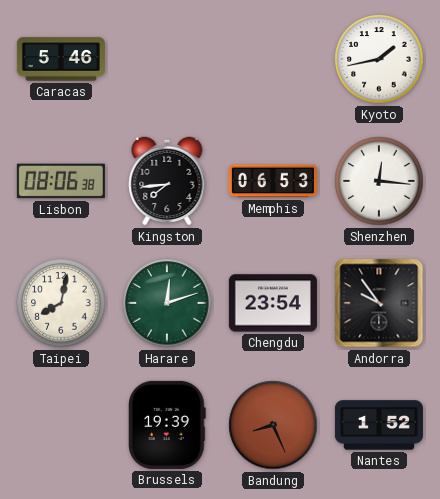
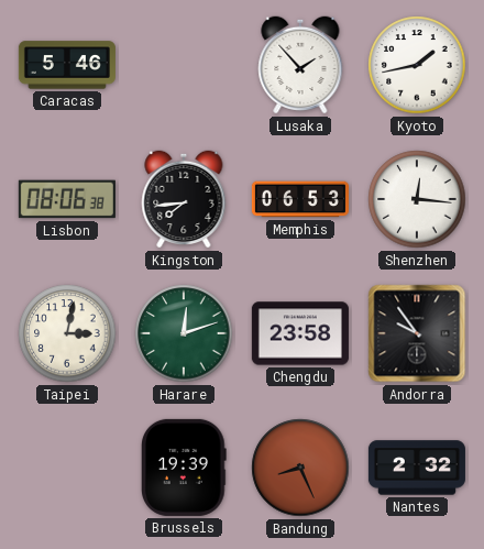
Lusaka: none -> 1:53
Taipei: 8:02 -> 3:02
Chengdu: 23:54 -> 23:58
Nantes: 1:52 -> 2:32
